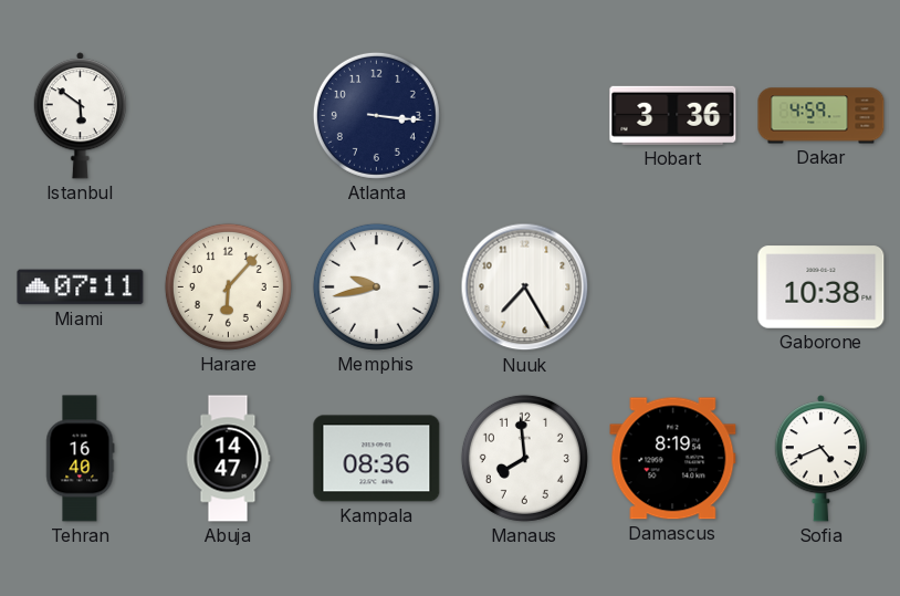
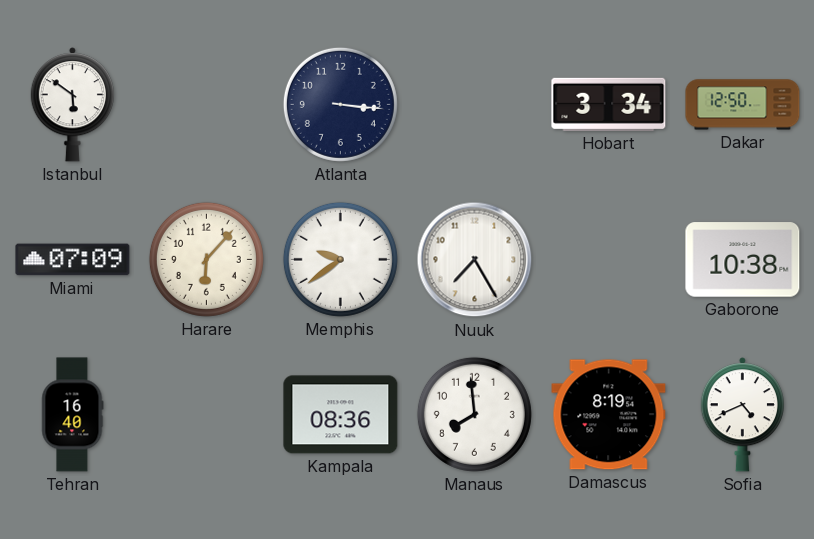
Hobart: 3:36 -> 3:34
Dakar: 4:59 -> 12:50
Miami: 07:11 -> 07:09
Memphis: 9:43 -> 9:39
Abuja: 14:47 -> none
